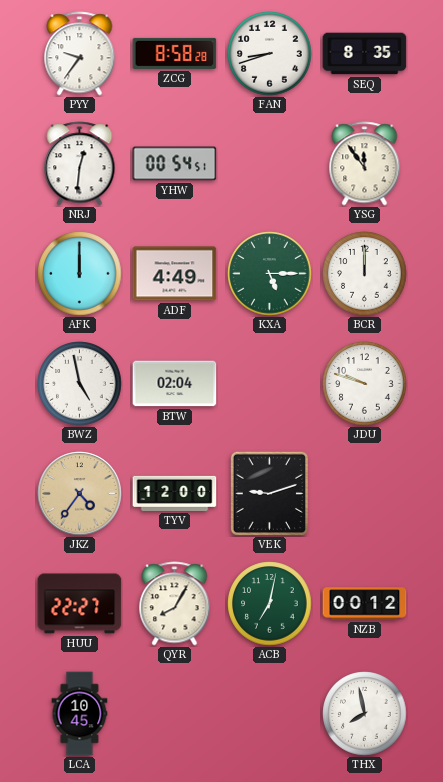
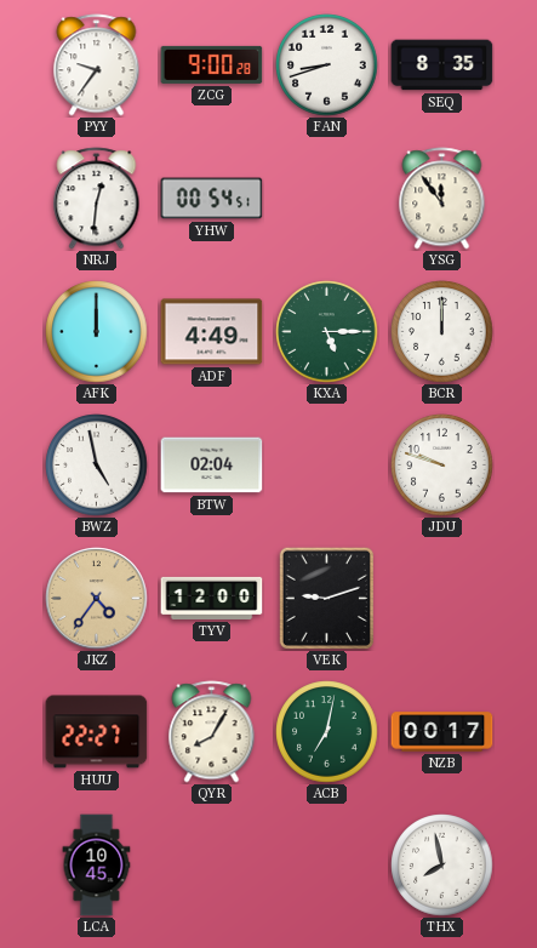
ZCG: 8:58 -> 9:00
NZB: 00:12 -> 00:17
